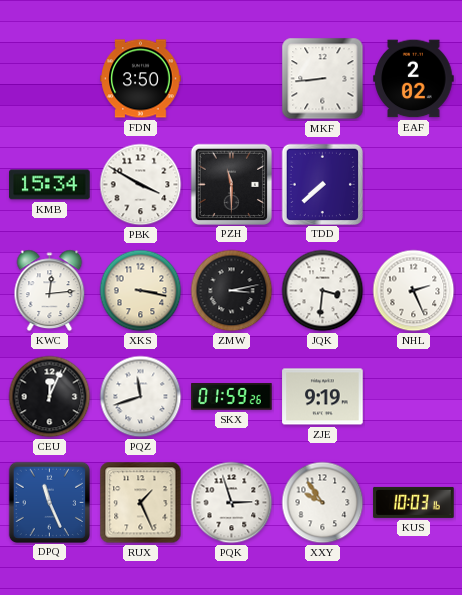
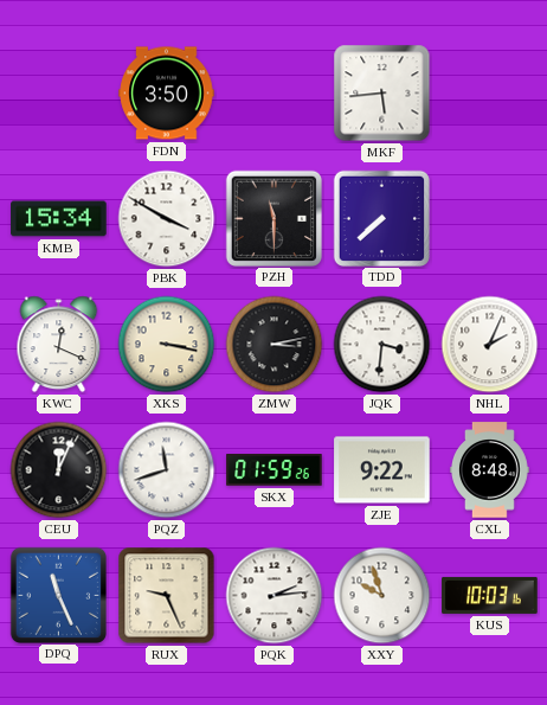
MKF: 8:44 -> 5:44
EAF: 2:02 -> none
KWC: 12:14 -> 12:19
NHL: 2:26 -> 2:04
ZJE: 9:19 -> 9:22
CXL: none -> 8:48
RUX: 1:26 -> 9:26
PQK: 2:57 -> 2:14
XXY: 9:54 -> 9:57
